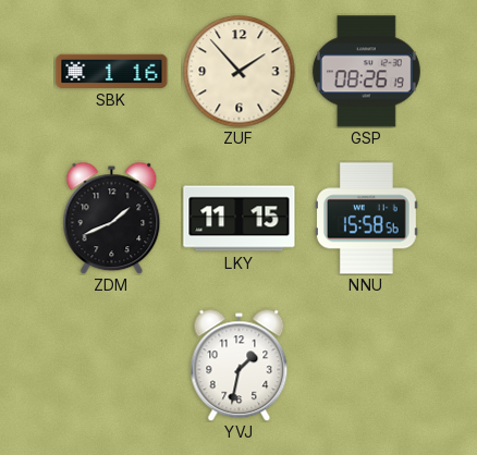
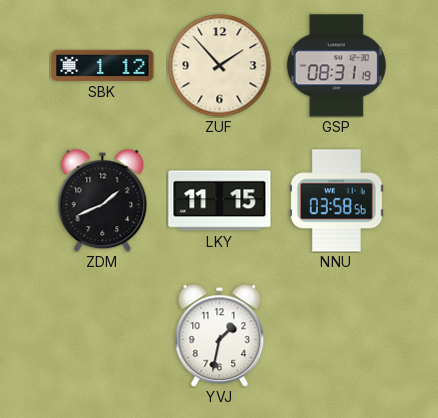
SBK: 1:16 -> 1:12
GSP: 08:26 -> 08:31
NNU: 15:58 -> 03:58
